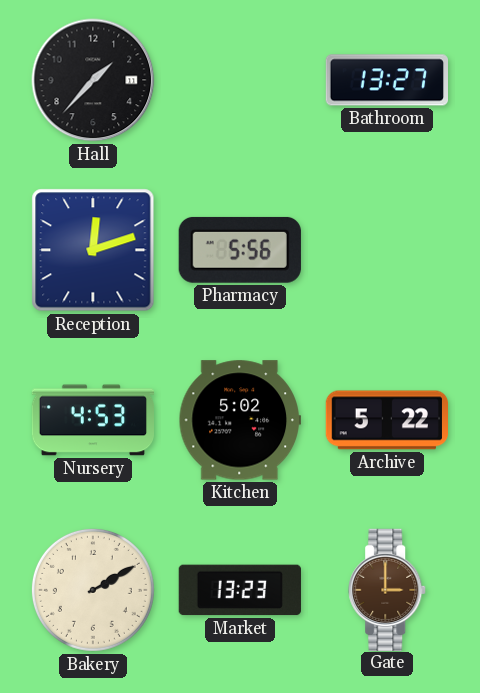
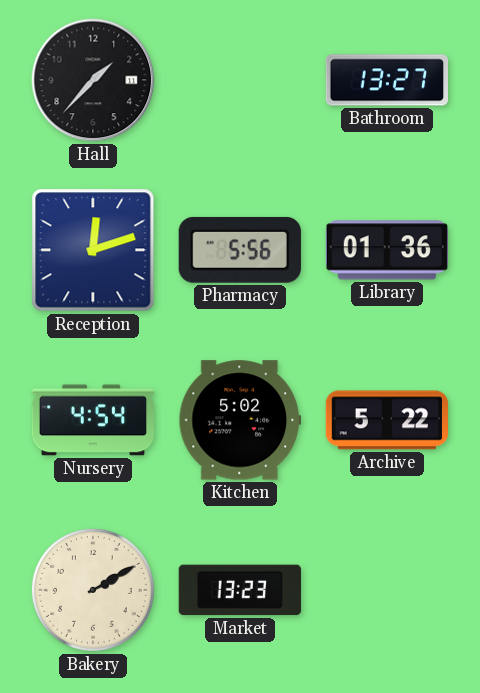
Library: none -> 01:36
Nursery: 4:53 -> 4:54
Gate: 3:00 -> none
